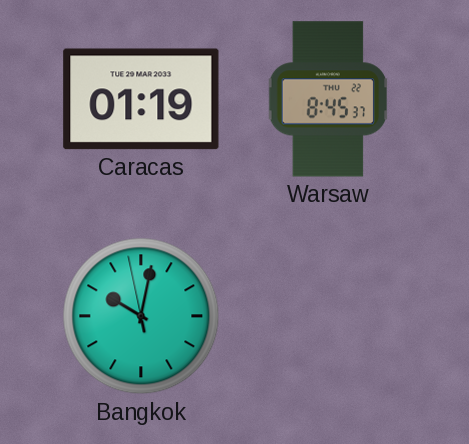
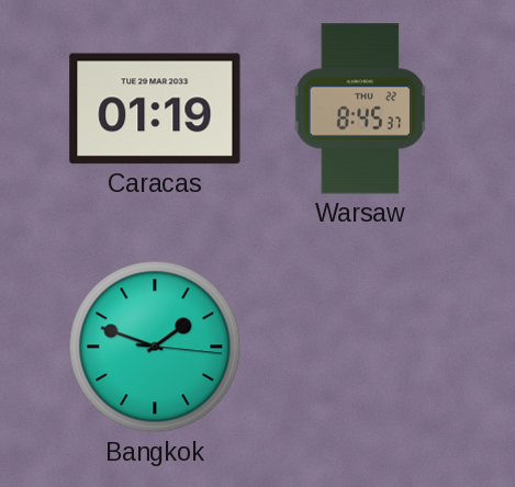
Bangkok: 10:01 -> 1:48
